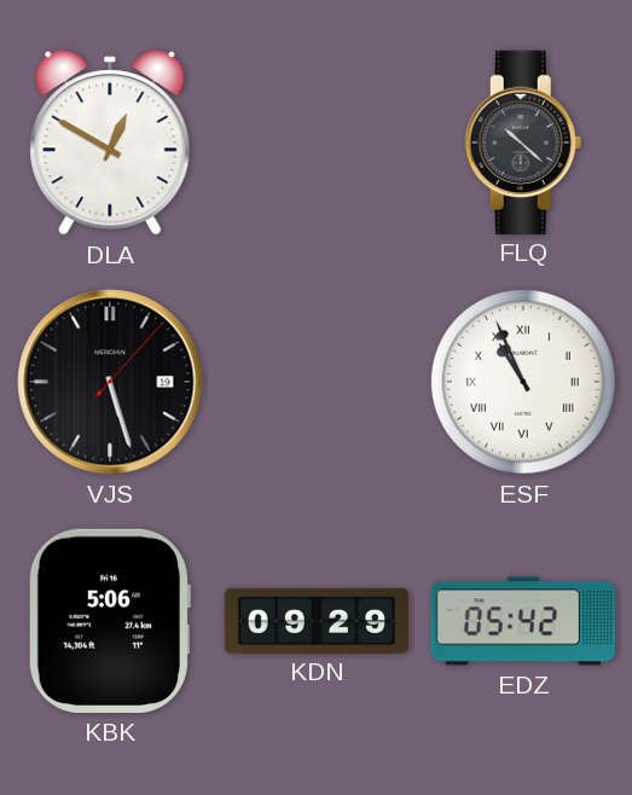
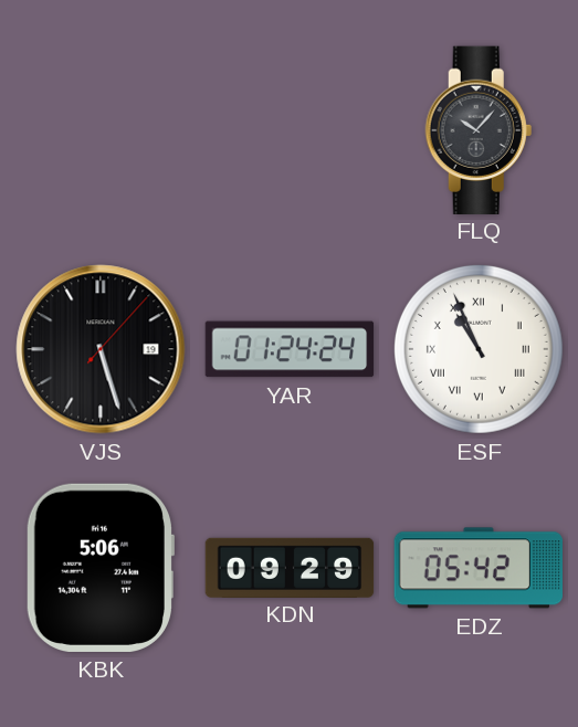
DLA: 12:50 -> none
FLQ: 10:22 -> 10:07
YAR: none -> 01:24
